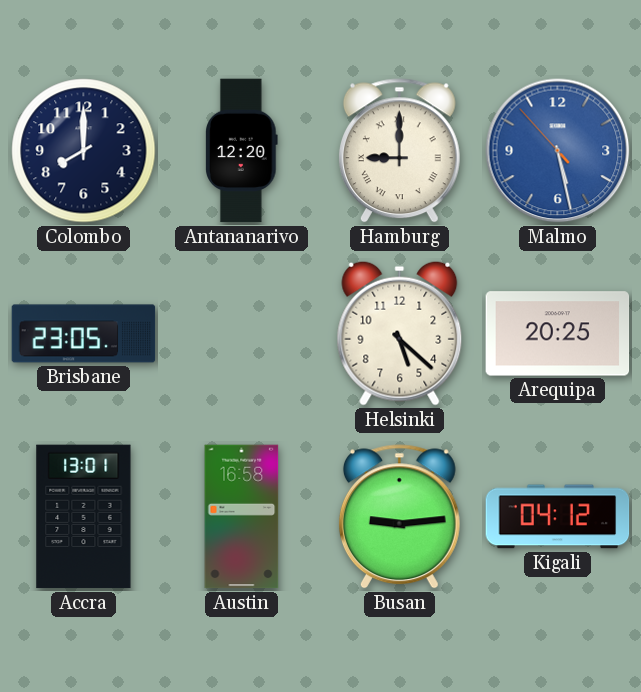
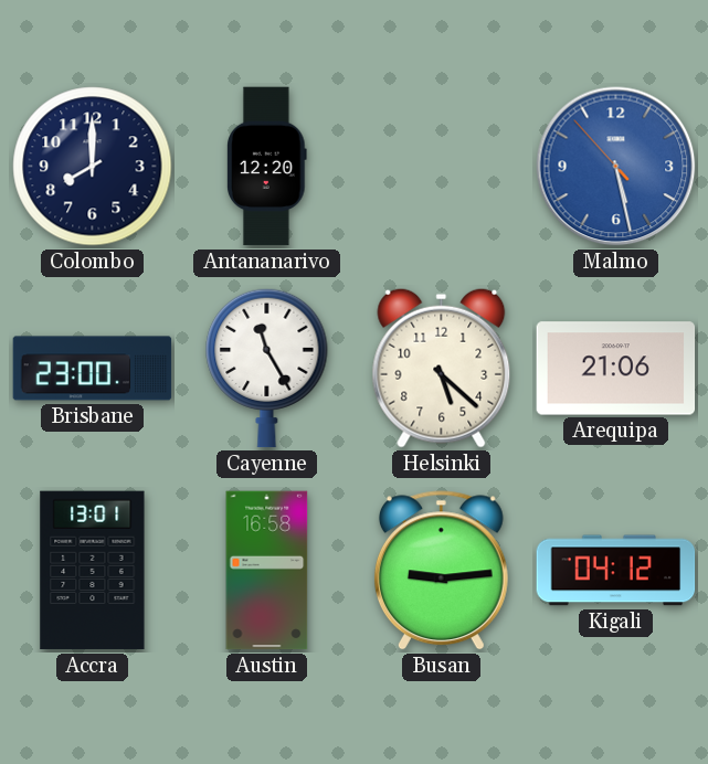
Hamburg: 9:00 -> none
Brisbane: 23:05 -> 23:00
Cayenne: none -> 11:25
Arequipa: 20:25 -> 21:06
